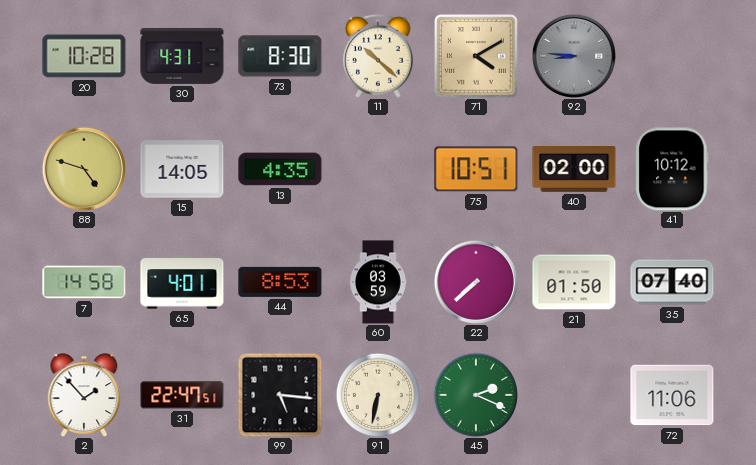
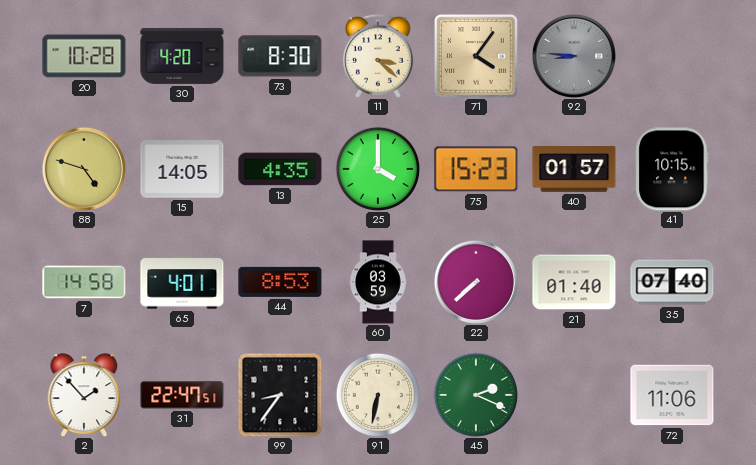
30: 4:31 -> 4:20
11: 10:22 -> 3:22
71: 4:10 -> 4:06
25: none -> 4:00
75: 10:51 -> 15:23
40: 02:00 -> 01:57
41: 10:12 -> 10:15
21: 01:50 -> 01:40
99: 5:16 -> 8:36
